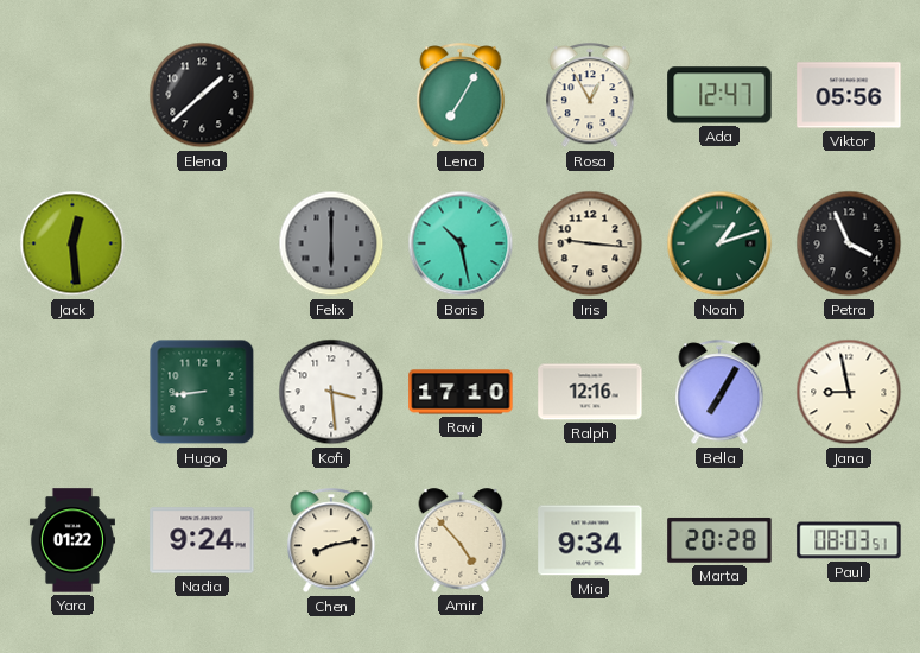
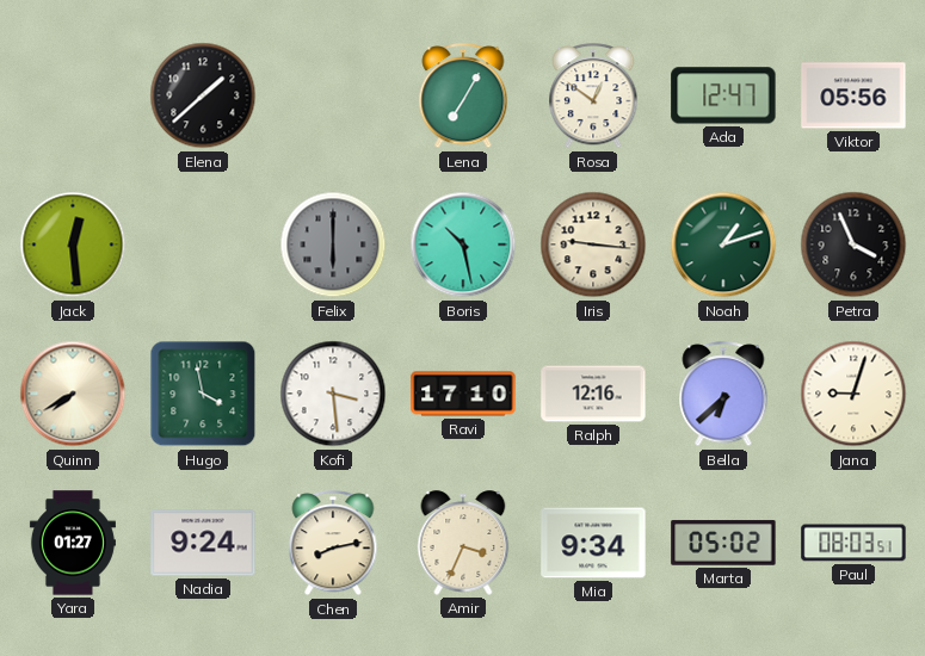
Rosa: 12:55 -> 12:51
Quinn: none -> 7:40
Hugo: 8:44 -> 3:58
Bella: 7:05 -> 6:38
Jana: 8:58 -> 9:03
Yara: 01:22 -> 01:27
Amir: 4:53 -> 3:34
Marta: 20:28 -> 05:02
